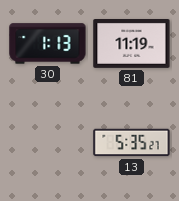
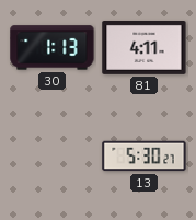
81: 11:19 -> 4:11
13: 5:35 -> 5:30
